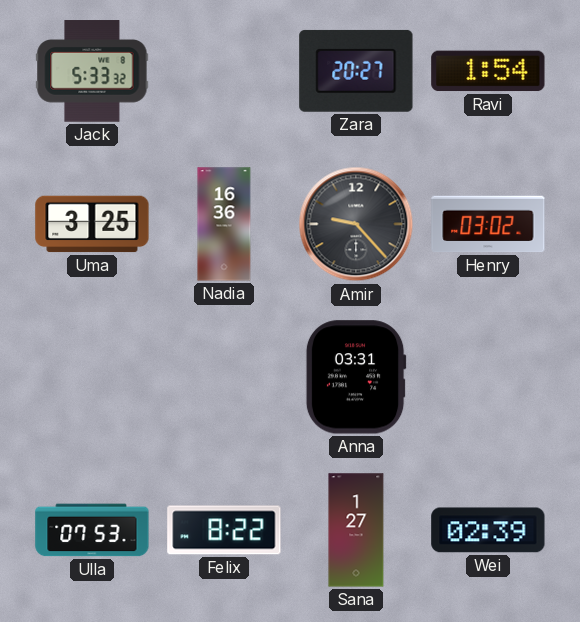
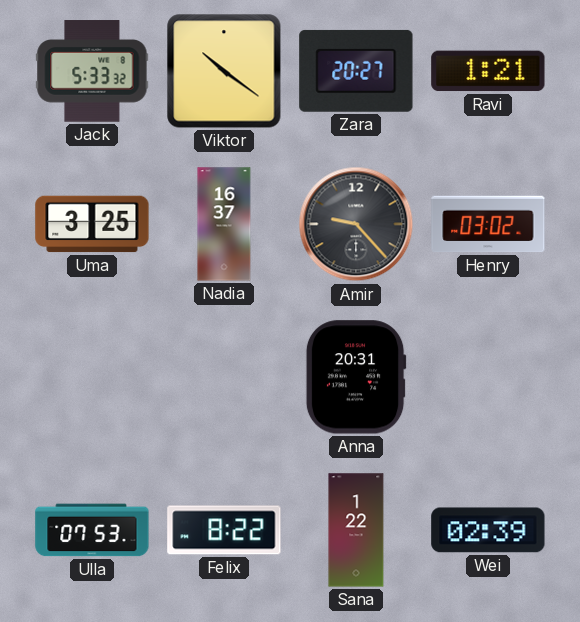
Viktor: none -> 10:21
Ravi: 1:54 -> 1:21
Nadia: 16:36 -> 16:37
Anna: 03:31 -> 20:31
Sana: 1:27 -> 1:22
